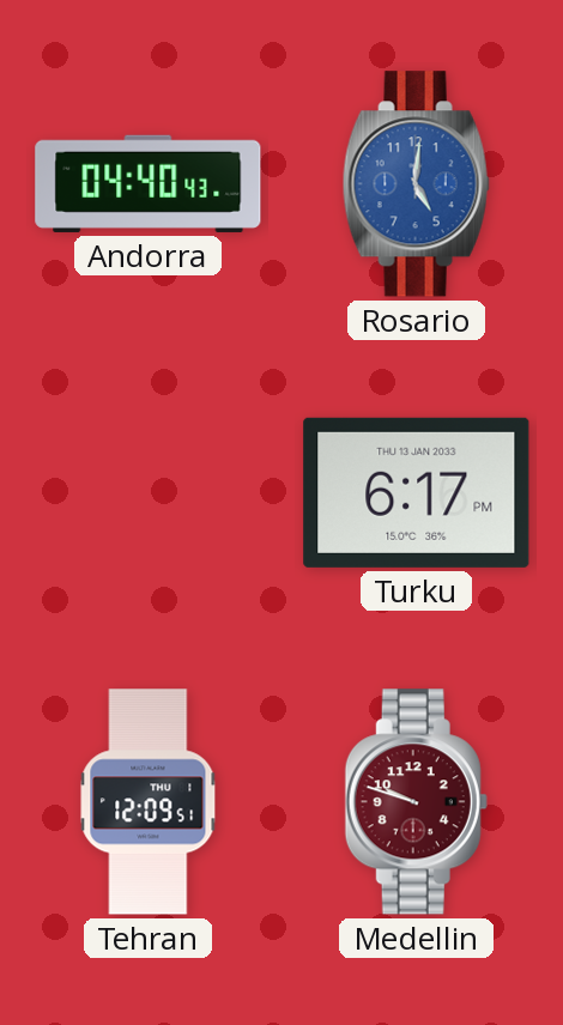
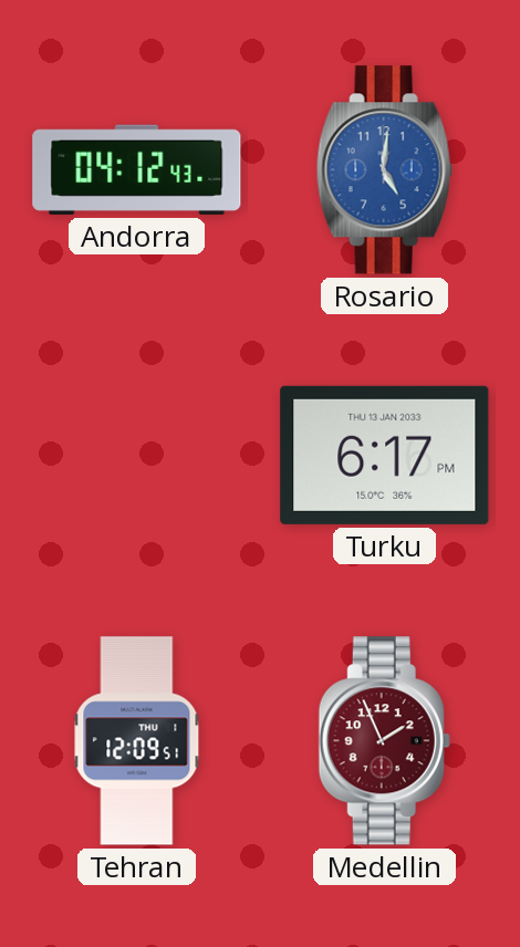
Andorra: 04:40 -> 04:12
Medellin: 9:48 -> 1:56
